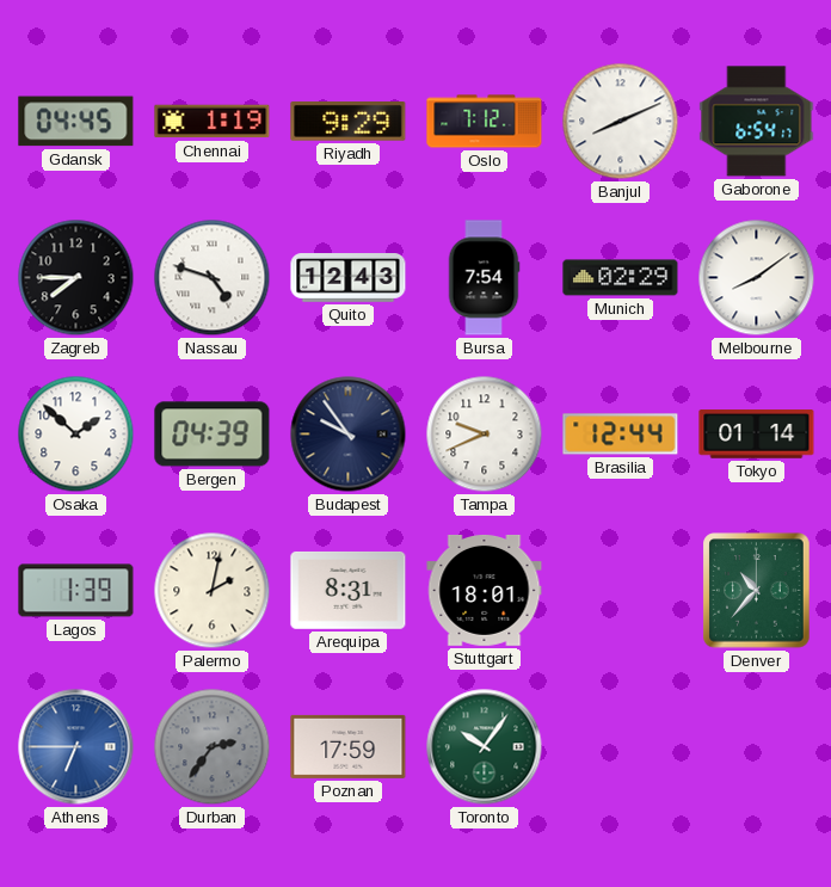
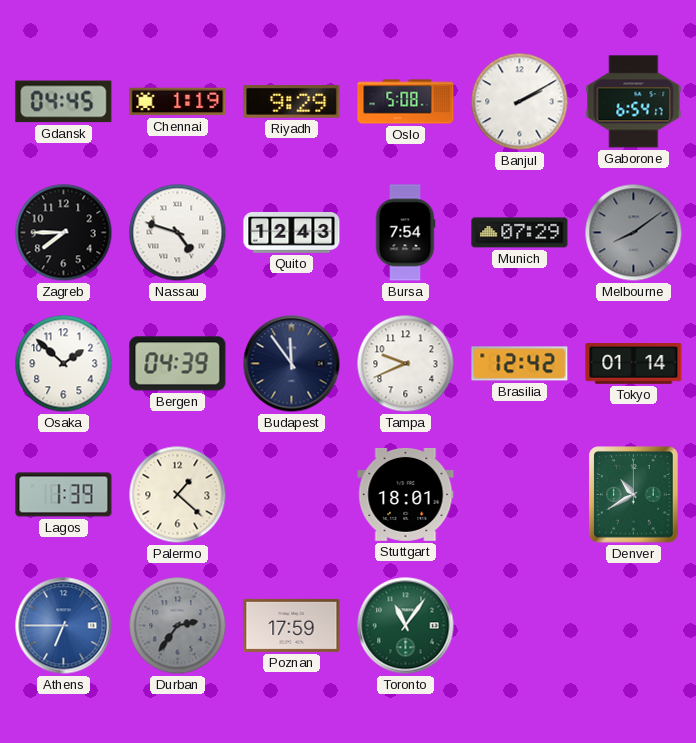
Oslo: 7:12 -> 5:08
Banjul: 8:11 -> 2:10
Munich: 02:29 -> 07:29
Melbourne dial: white -> grey
Budapest: 9:54 -> 11:54
Brasilia: 12:44 -> 12:42
Palermo: 2:02 -> 1:22
Arequipa: 8:31 -> none
Denver: 10:37 -> 10:40
Toronto: 10:06 -> 11:06
